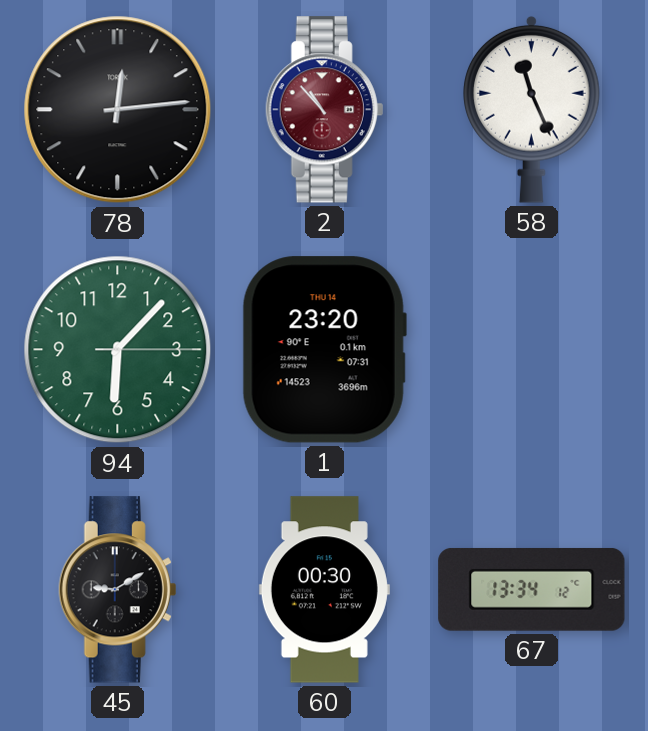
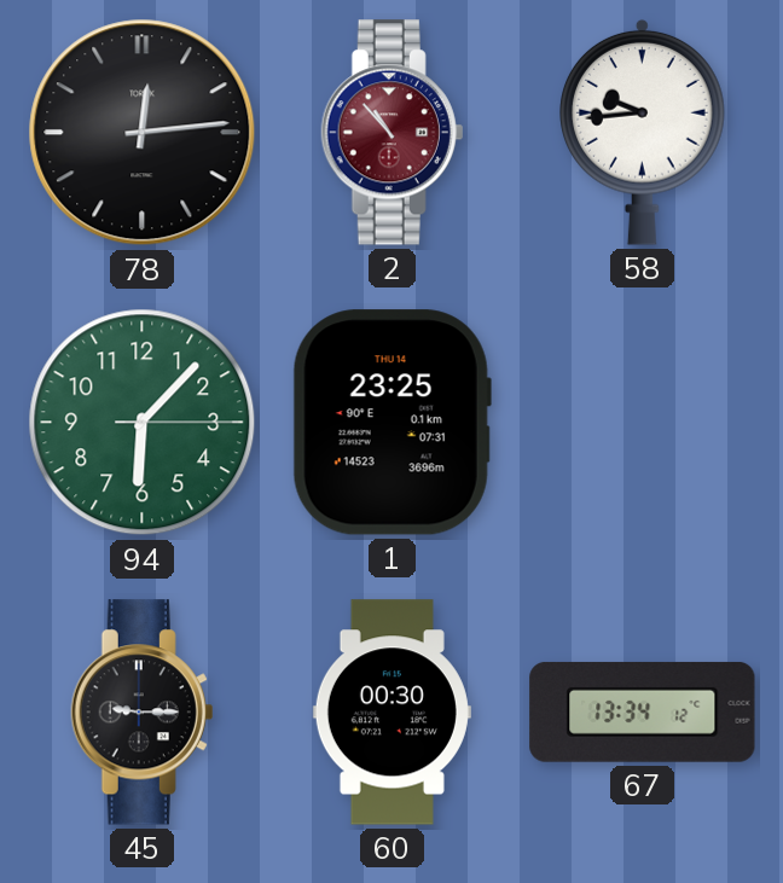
58: 11:26 -> 9:44
1: 23:20 -> 23:25
45: 9:10 -> 9:15
